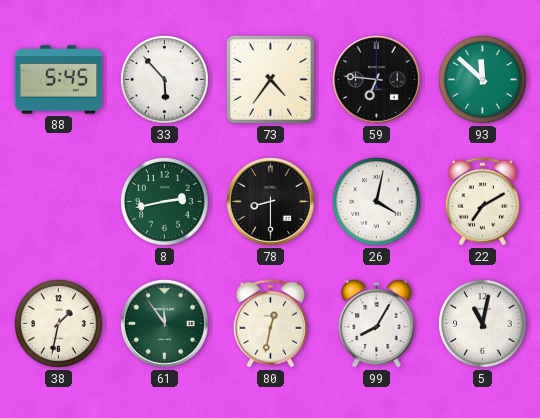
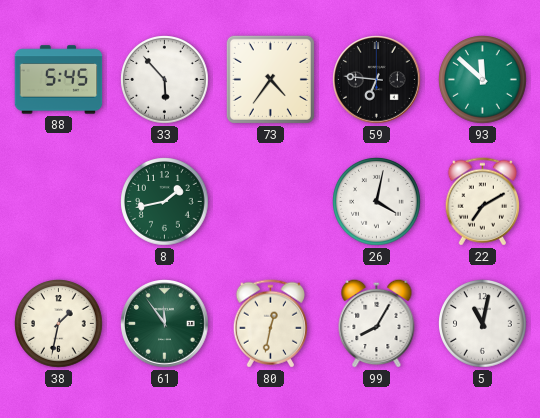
8: 2:43 -> 1:43
78: 8:30 -> none
